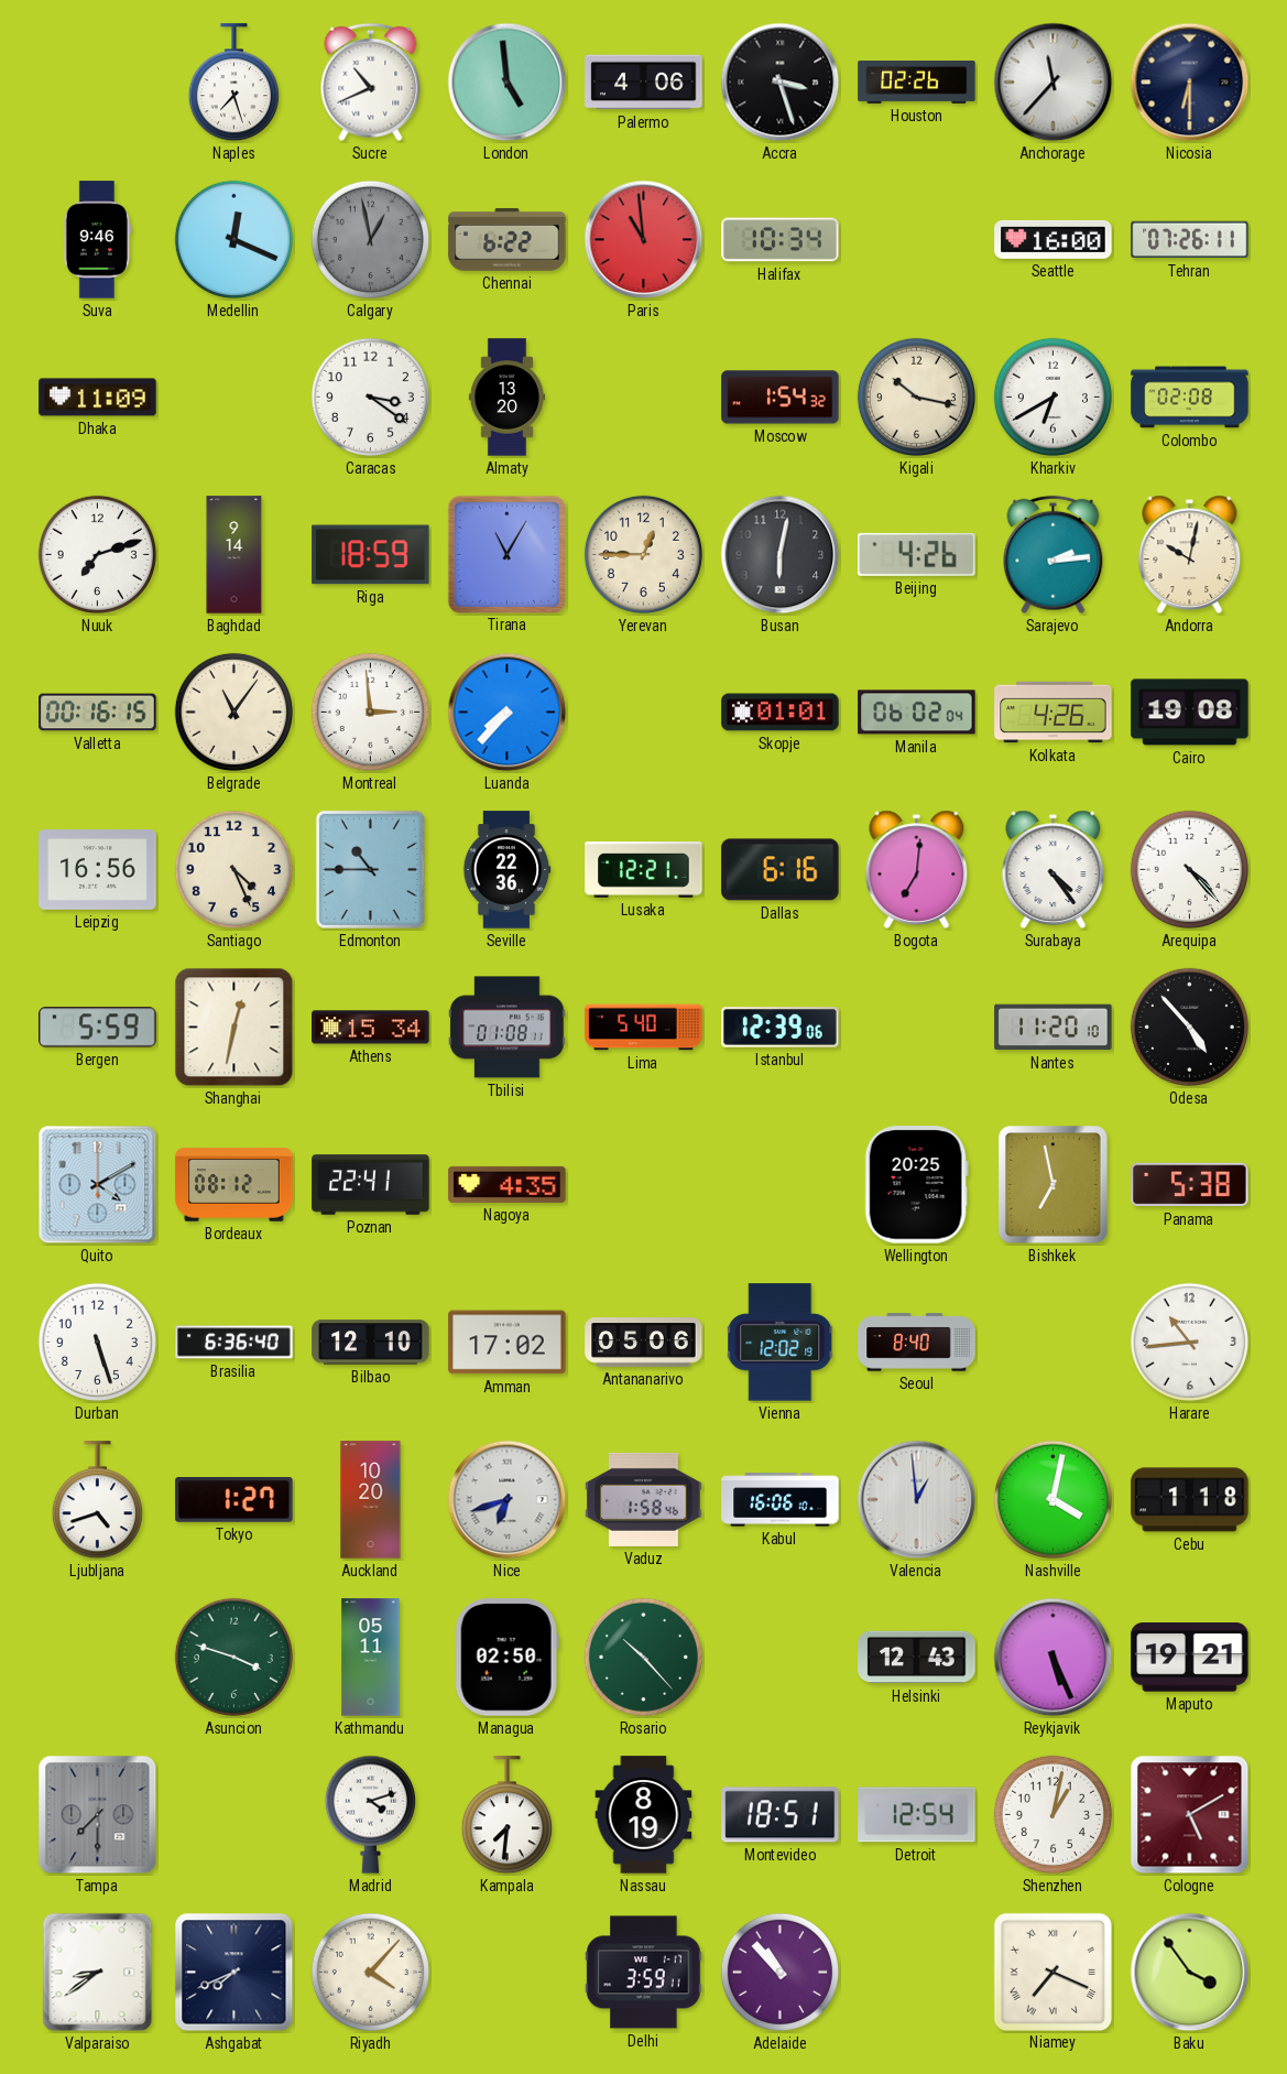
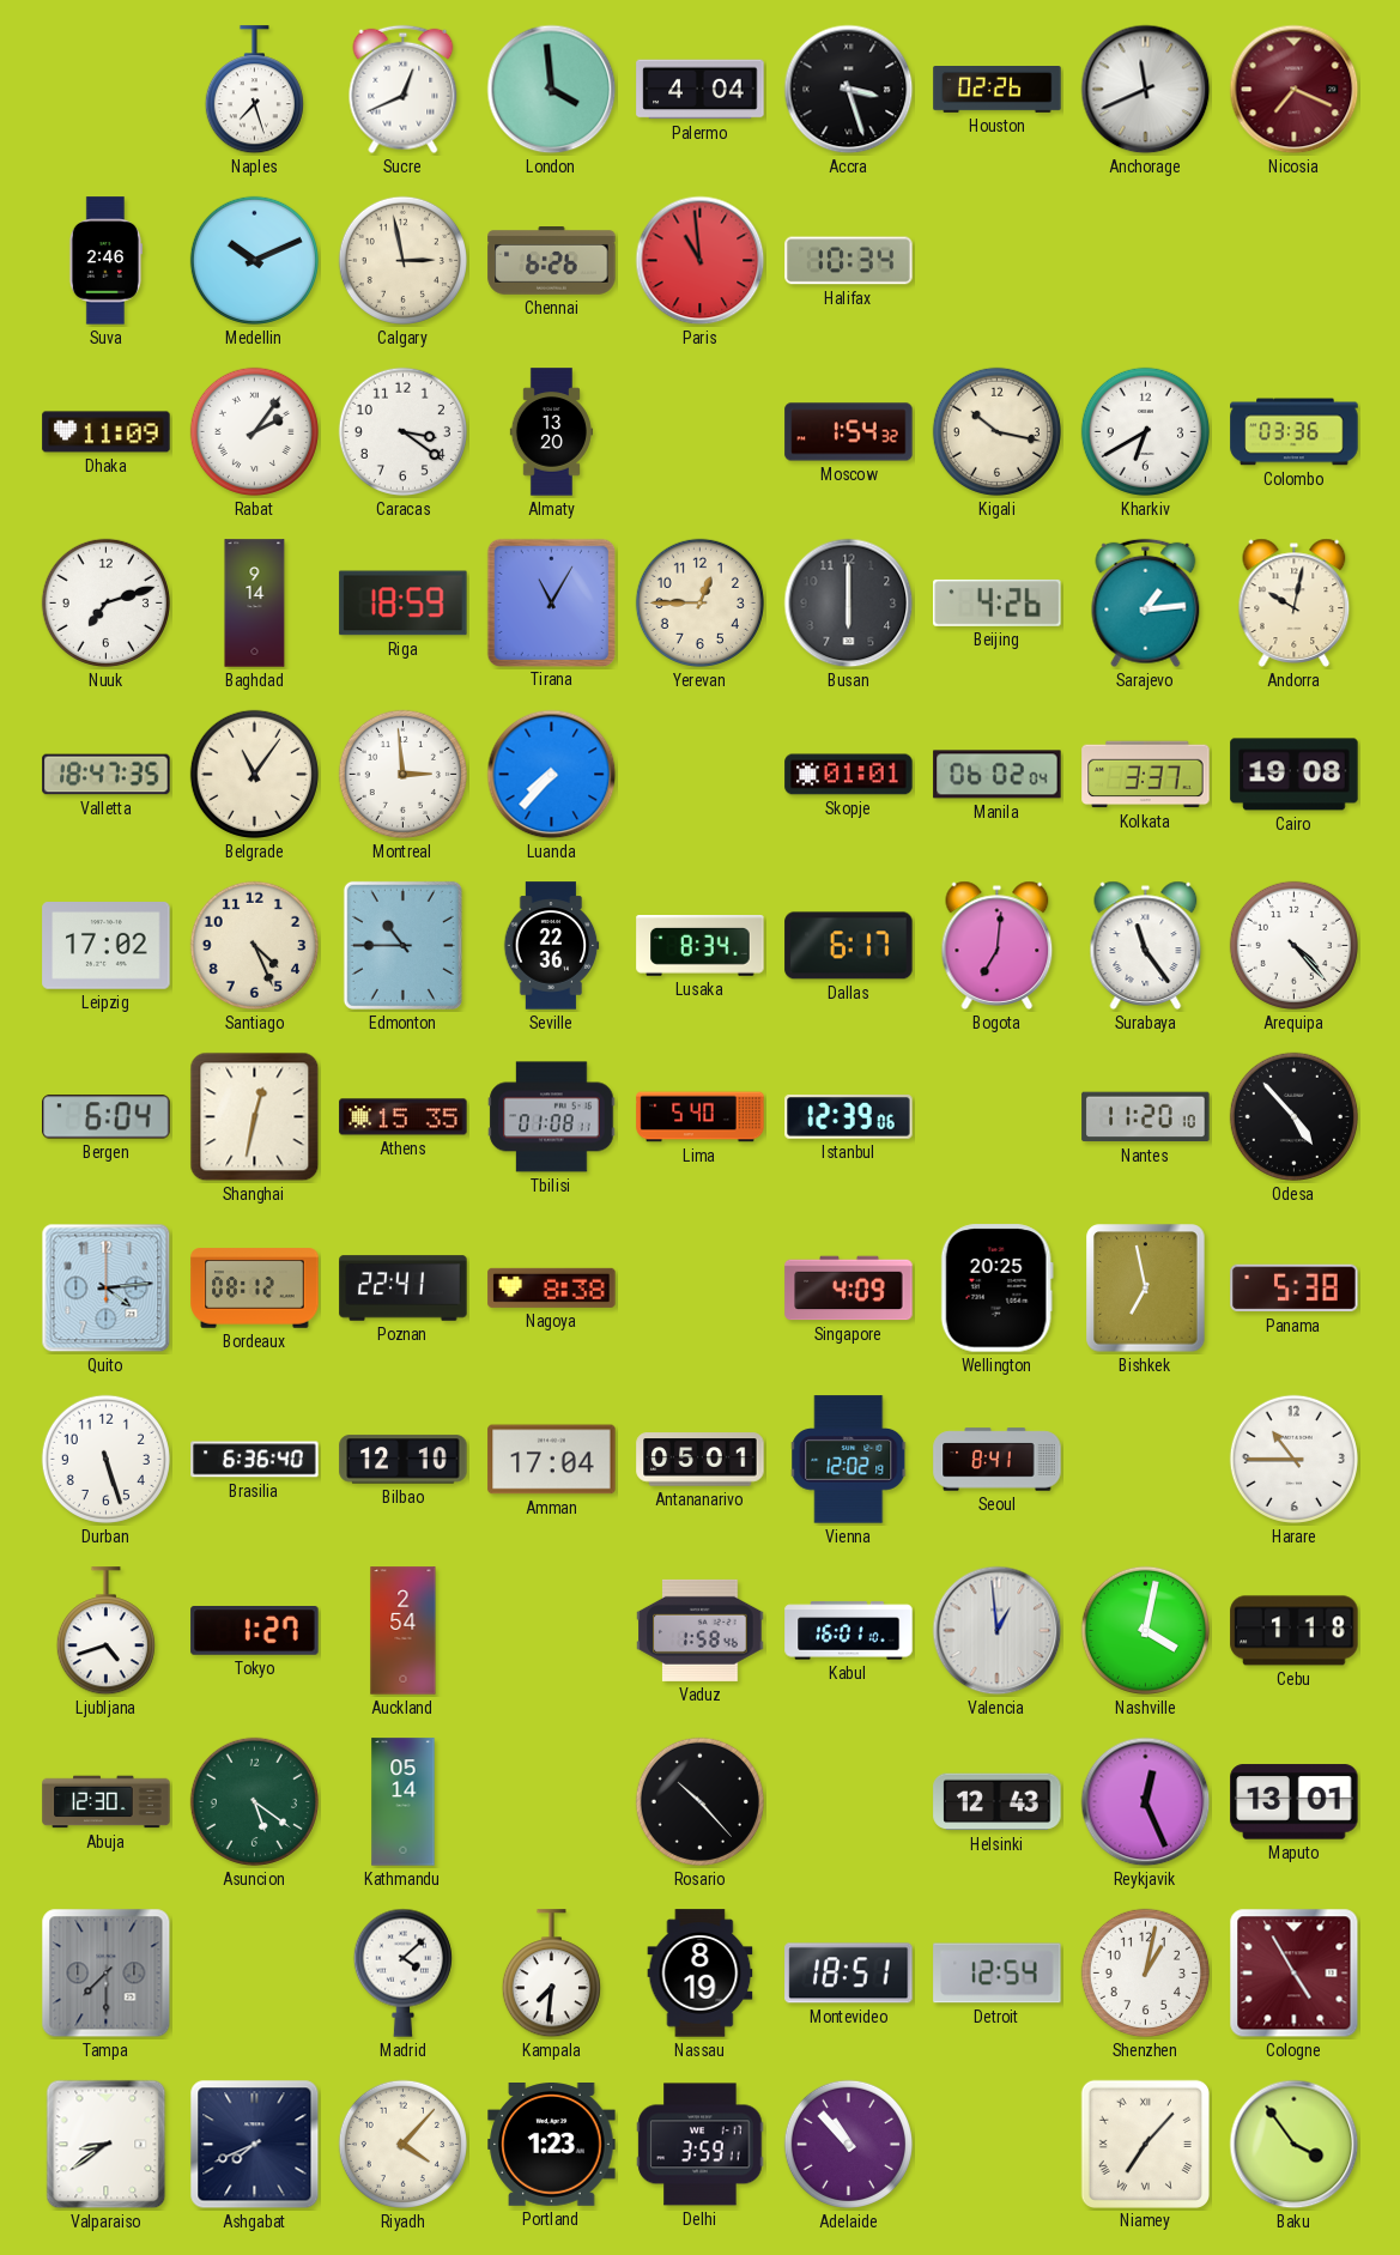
Sucre: 10:41 -> 12:41
London: 4:59 -> 3:59
Palermo: 4:06 -> 4:04
Anchorage: 11:37 -> 11:41
Nicosia: 6:30 -> 7:19
Nicosia dial: navy -> burgundy
Suva: 9:46 -> 2:46
Medellin: 12:19 -> 10:11
Calgary: 12:58 -> 2:58
Calgary dial: grey -> cream
Chennai: 6:22 -> 6:26
Seattle: 16:00 -> none
Tehran: 07:26 -> none
Rabat: none -> 2:06
Colombo: 02:08 -> 03:36
Busan: 6:02 -> 6:00
Sarajevo: 2:14 -> 1:14
Valletta: 00:16 -> 18:47
Kolkata: 4:26 -> 3:37
Leipzig: 16:56 -> 17:02
Lusaka: 12:21 -> 8:34
Dallas: 6:16 -> 6:17
Surabaya: 4:24 -> 11:24
Bergen: 5:59 -> 6:04
Athens: 15:34 -> 15:35
Quito: 4:10 -> 4:14
Nagoya: 4:35 -> 8:38
Singapore: none -> 4:09
Amman: 17:02 -> 17:04
Antananarivo: 05:06 -> 05:01
Seoul: 8:40 -> 8:41
Harare: 10:44 -> 10:45
Auckland: 10:20 -> 2:54
Nice: 6:42 -> none
Kabul: 16:06 -> 16:01
Abuja: none -> 12:30
Asuncion: 3:48 -> 5:21
Kathmandu: 05:11 -> 05:14
Managua: 02:50 -> none
Rosario dial: green -> black
Reykjavik: 5:26 -> 12:26
Maputo: 19:21 -> 13:01
Madrid: 4:12 -> 4:08
Cologne: 5:10 -> 4:55
Portland: none -> 1:23
Niamey: 7:19 -> 7:07
